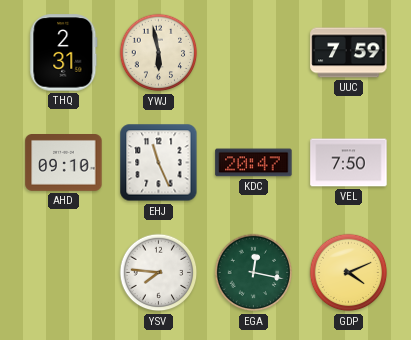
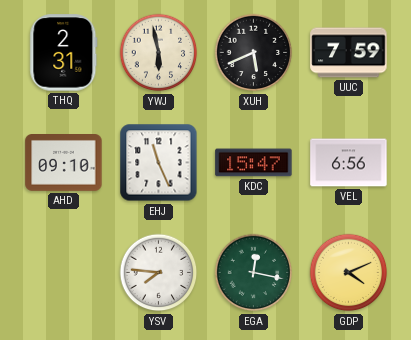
XUH: none -> 5:41
KDC: 20:47 -> 15:47
VEL: 7:50 -> 6:56
